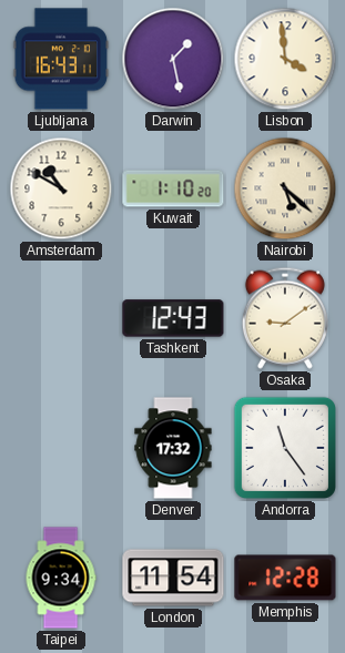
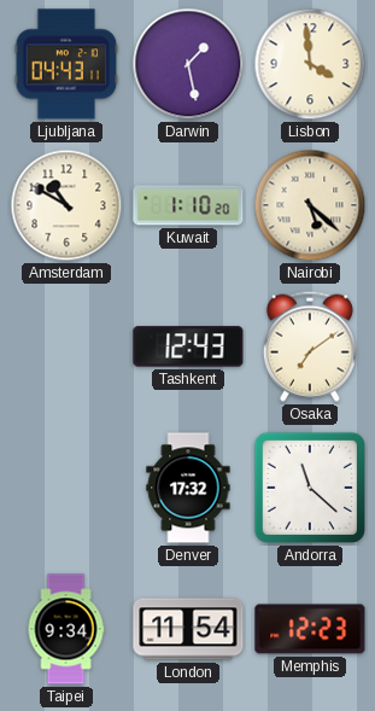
Ljubljana: 16:43 -> 04:43
Osaka: 9:09 -> 7:09
Andorra: 11:24 -> 11:22
Memphis: 12:28 -> 12:23
